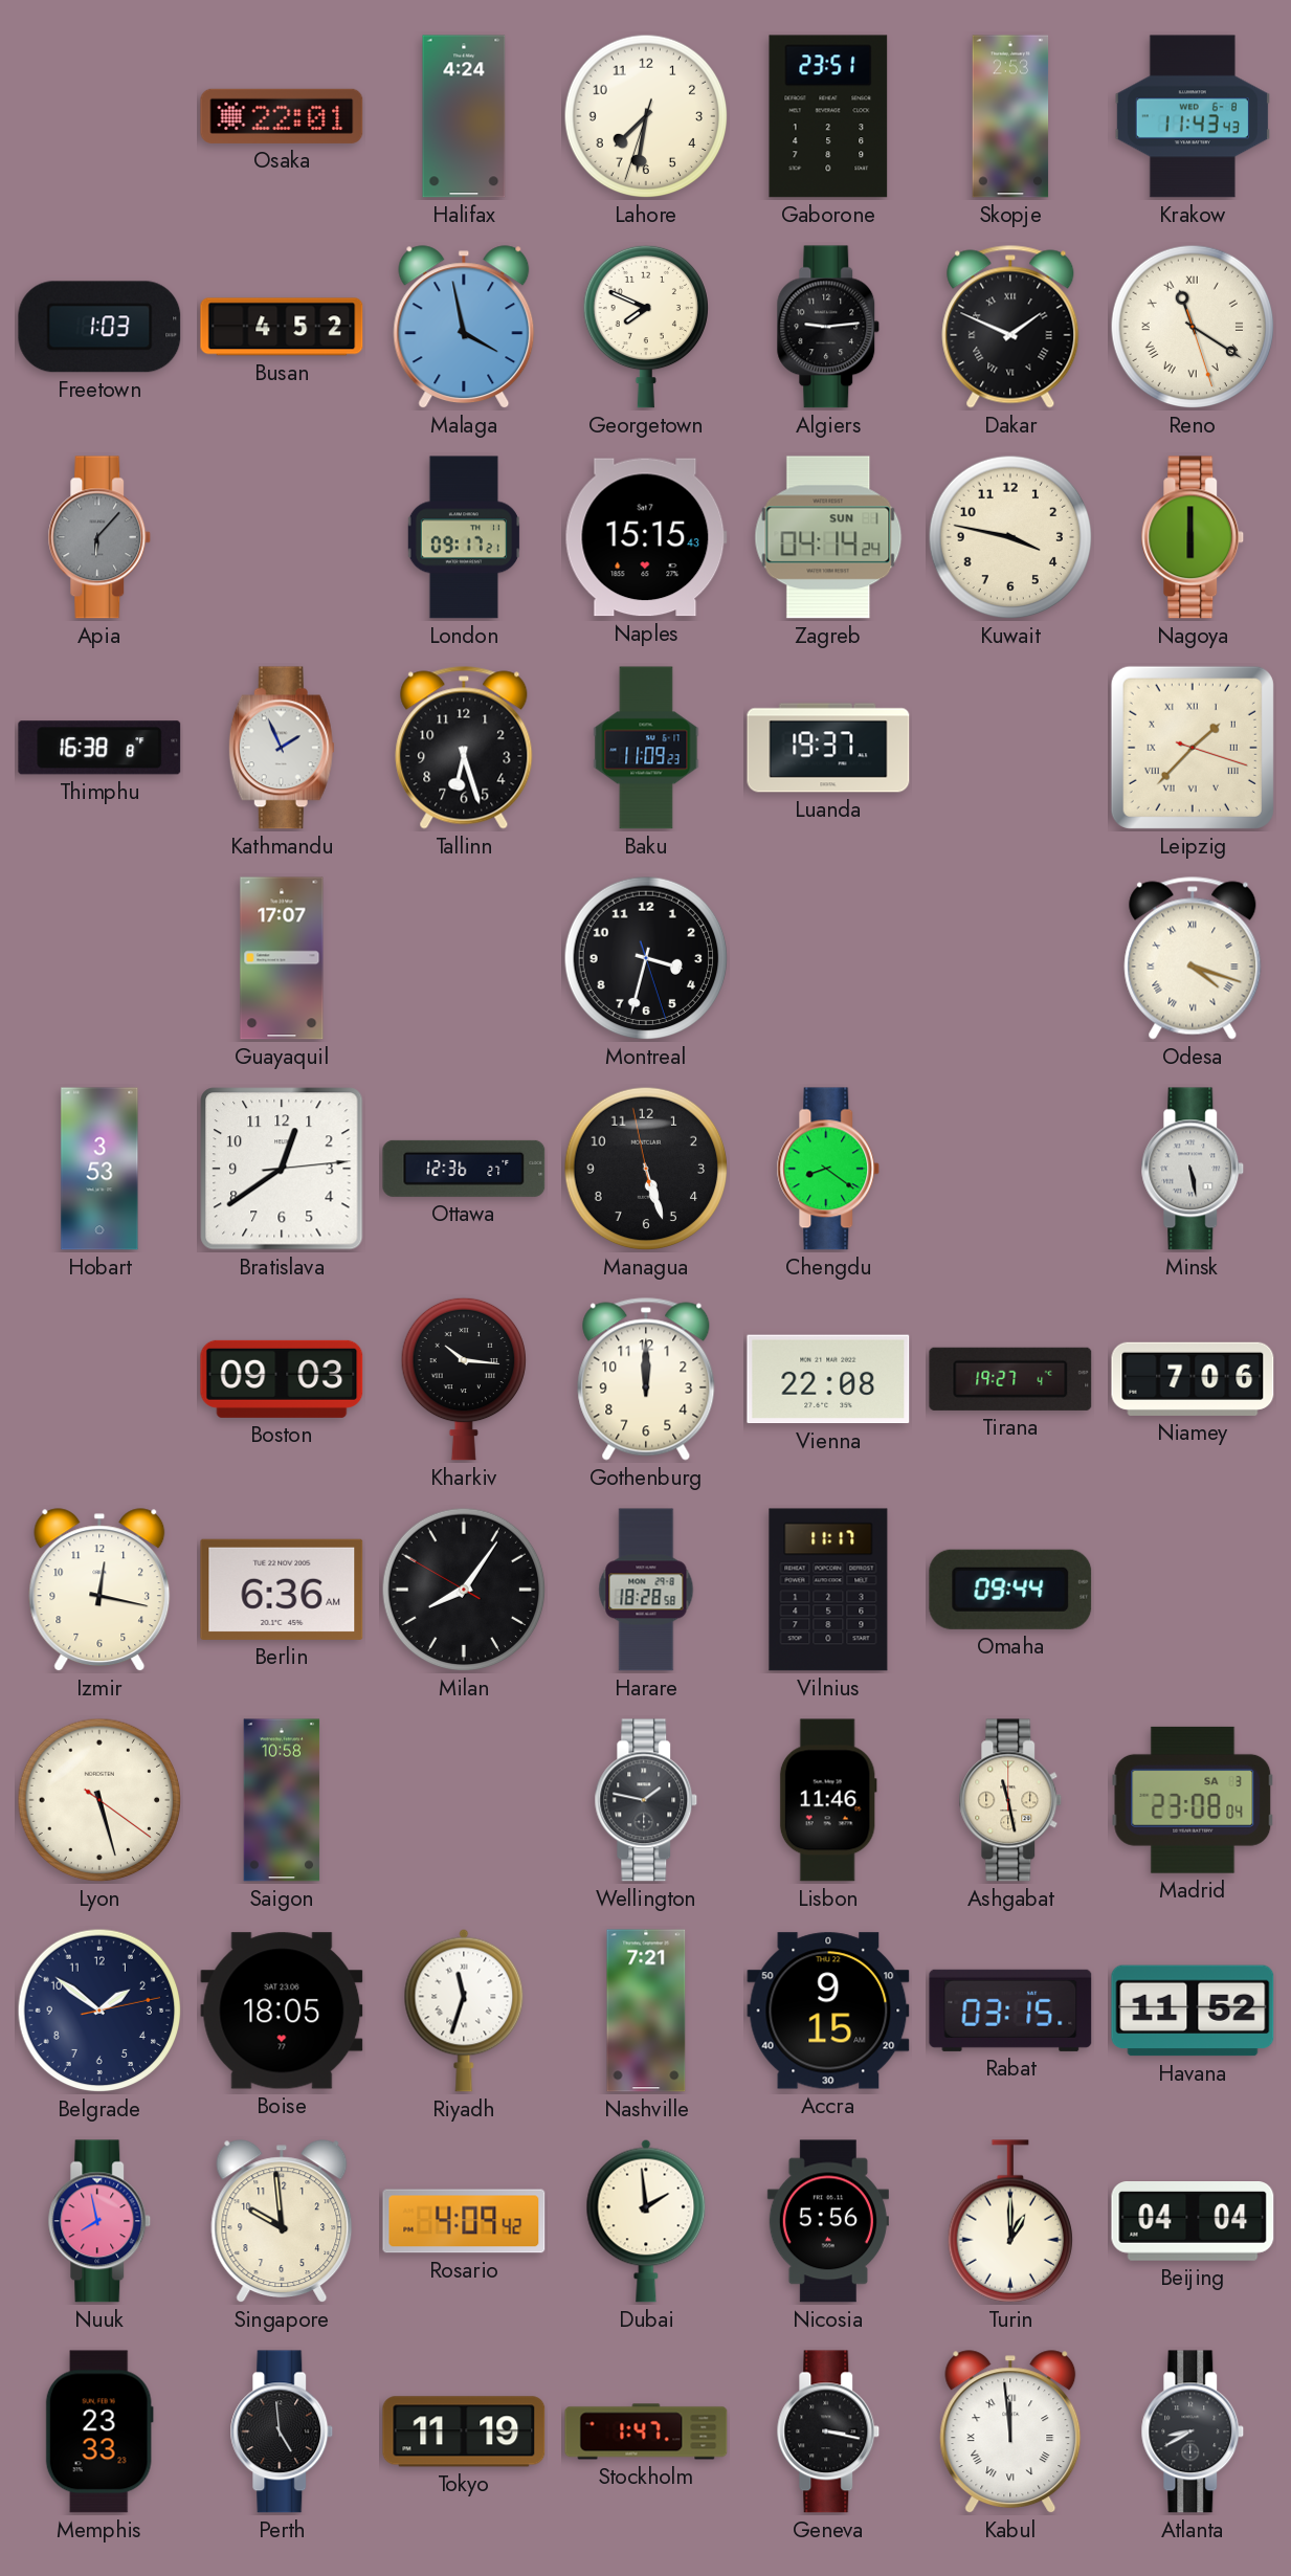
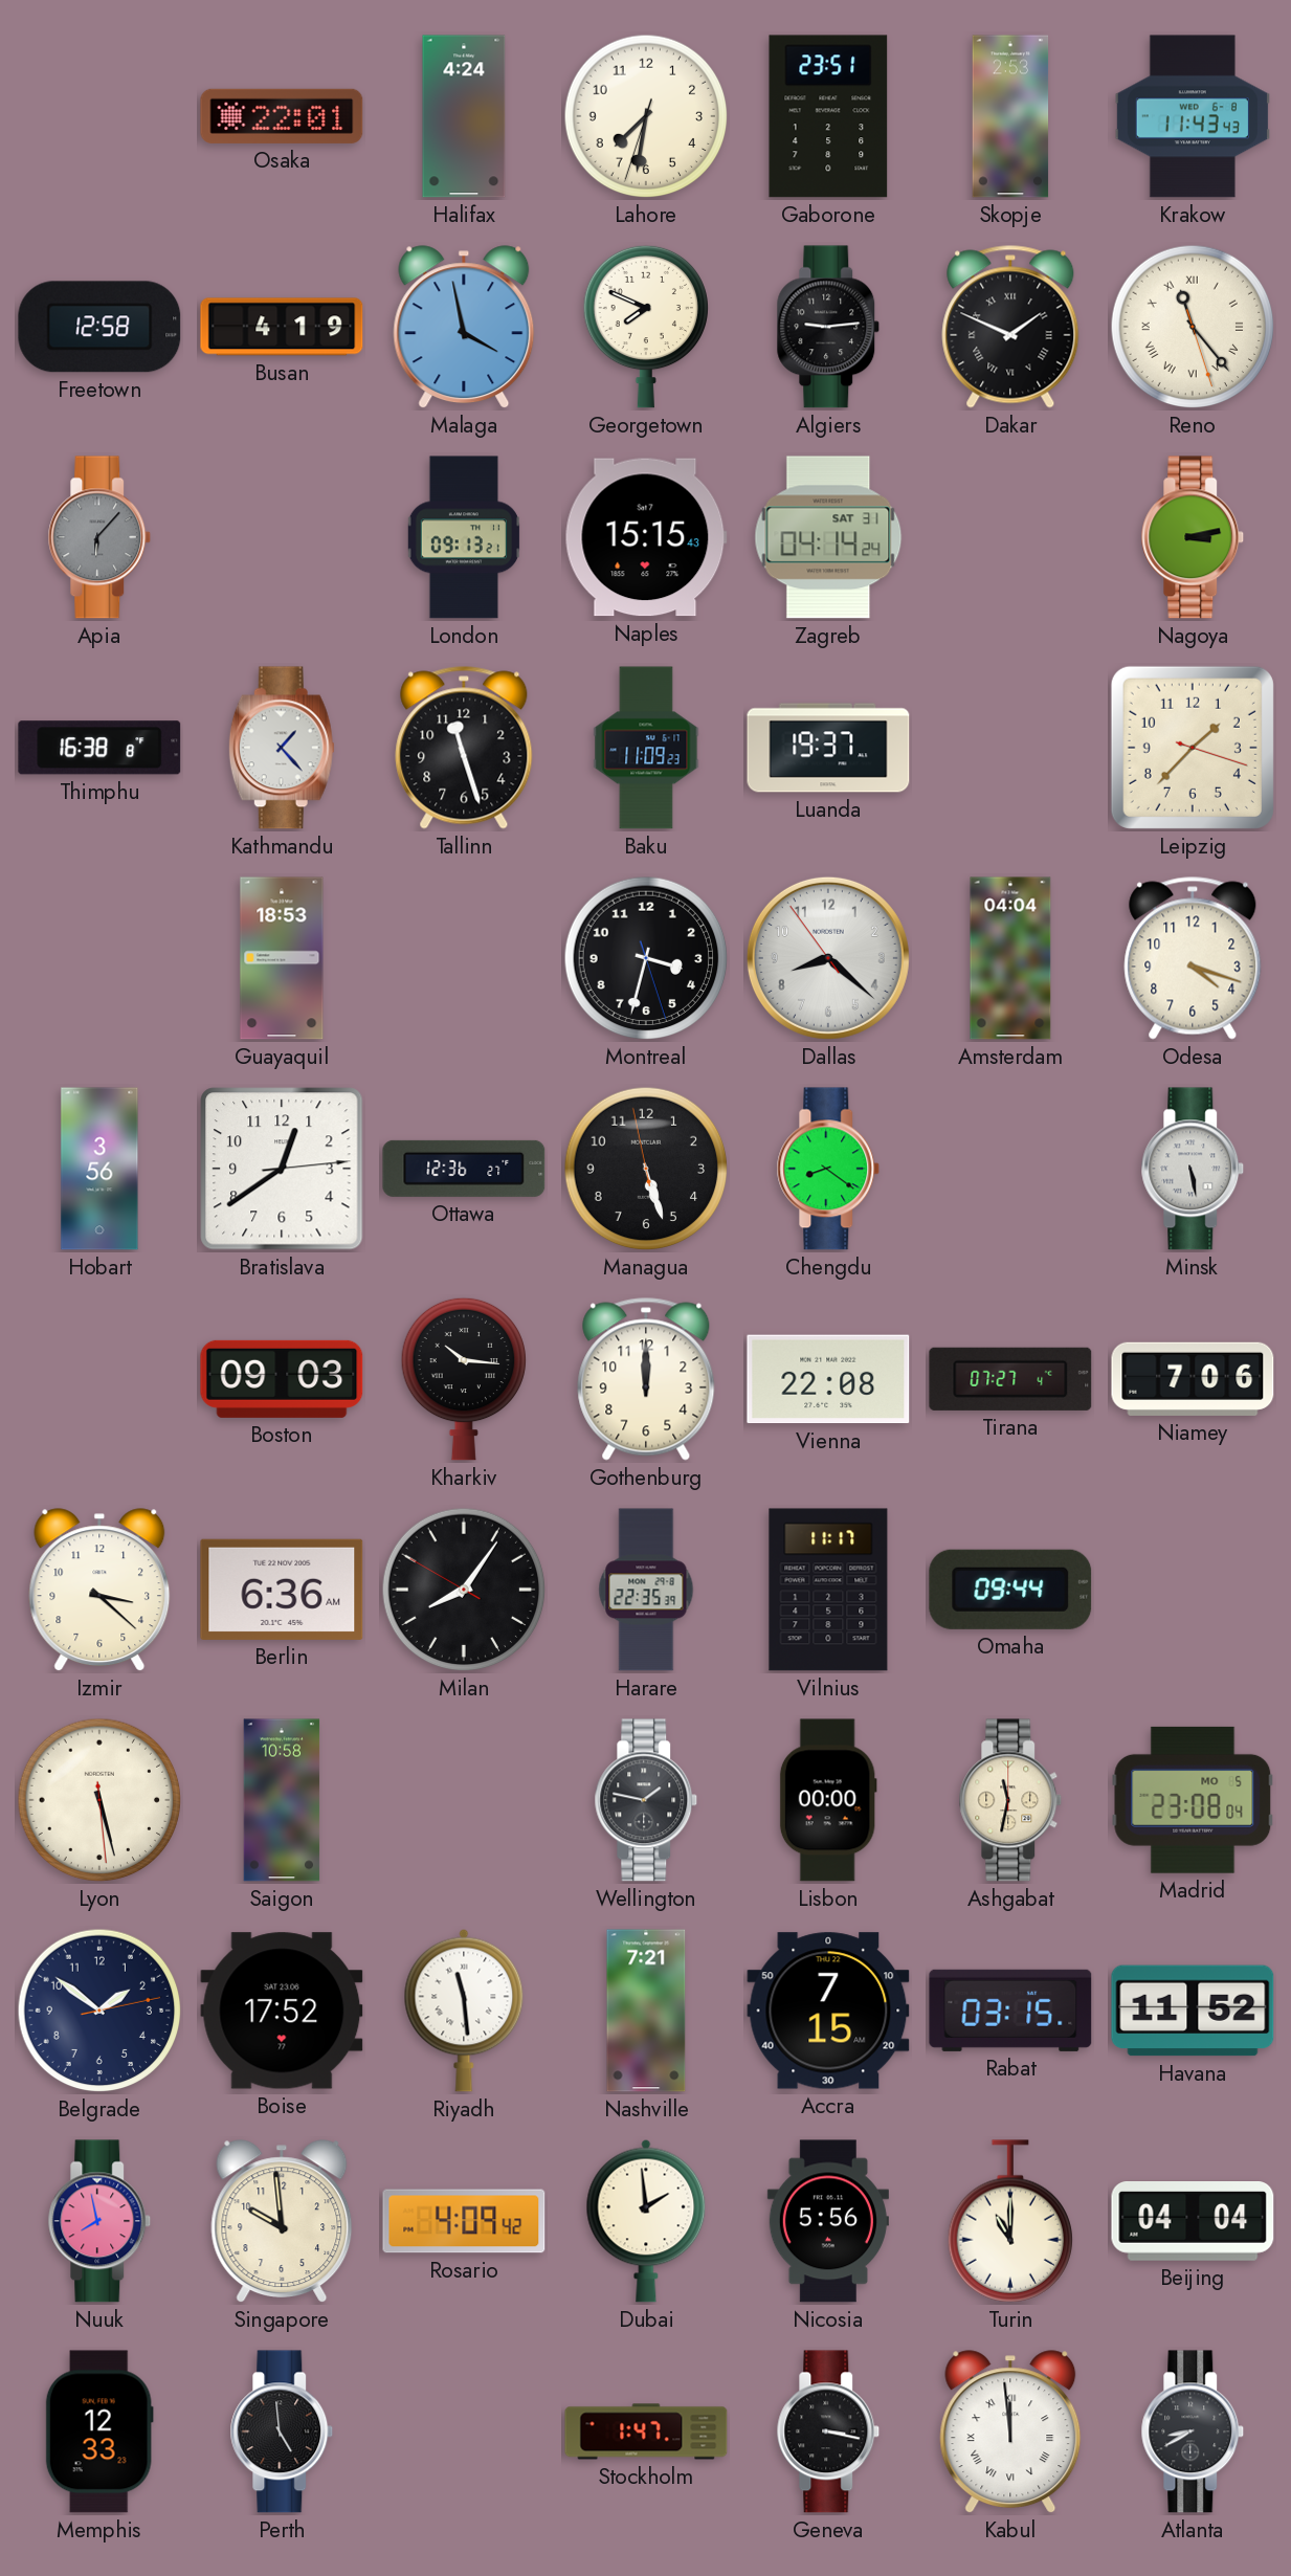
Freetown: 1:03 -> 12:58
Busan: 4:52 -> 4:19
Reno: 11:20 -> 11:23
London: 09:17 -> 09:13
Zagreb date: SUN 1 -> SAT 31
Kuwait: 3:47 -> none
Nagoya: 6:00 -> 3:13
Kathmandu: 1:56 -> 1:23
Tallinn: 6:27 -> 11:27
Leipzig numerals: Roman -> Arabic
Guayaquil: 17:07 -> 18:53
Dallas: none -> 8:21
Amsterdam: none -> 04:04
Odesa numerals: Roman -> Arabic
Hobart: 3:53 -> 3:56
Tirana: 19:27 -> 07:27
Izmir: 12:17 -> 3:22
Harare: 18:28 -> 22:35
Lyon: 5:27:21 -> 5:27:29
Lisbon: 11:46 -> 00:00
Ashgabat: 11:28 -> 11:32
Madrid date: SA 3 -> MO 5
Boise: 18:05 -> 17:52
Riyadh: 11:33 -> 11:29
Accra: 9:15 -> 7:15
Turin: 1:00 -> 11:00
Memphis: 23:33 -> 12:33
Tokyo: 11:19 -> none
